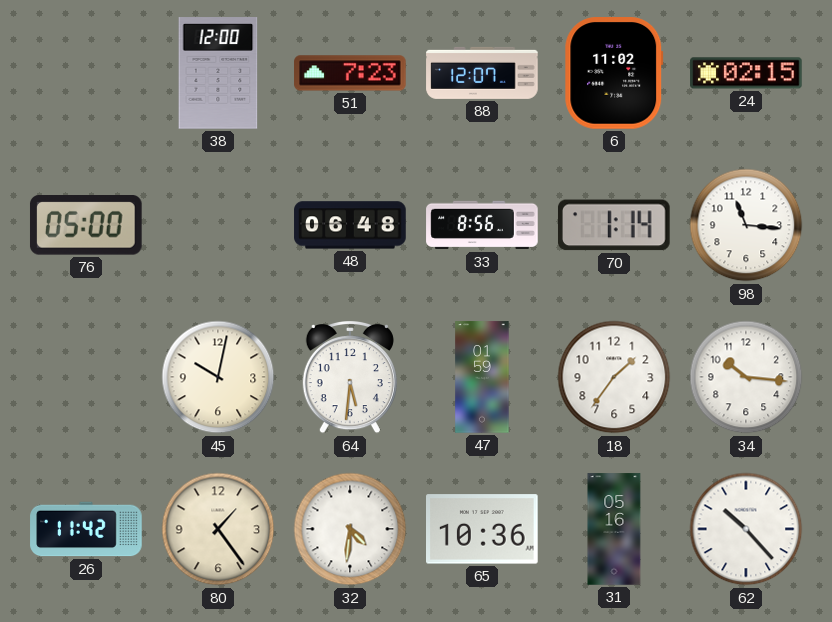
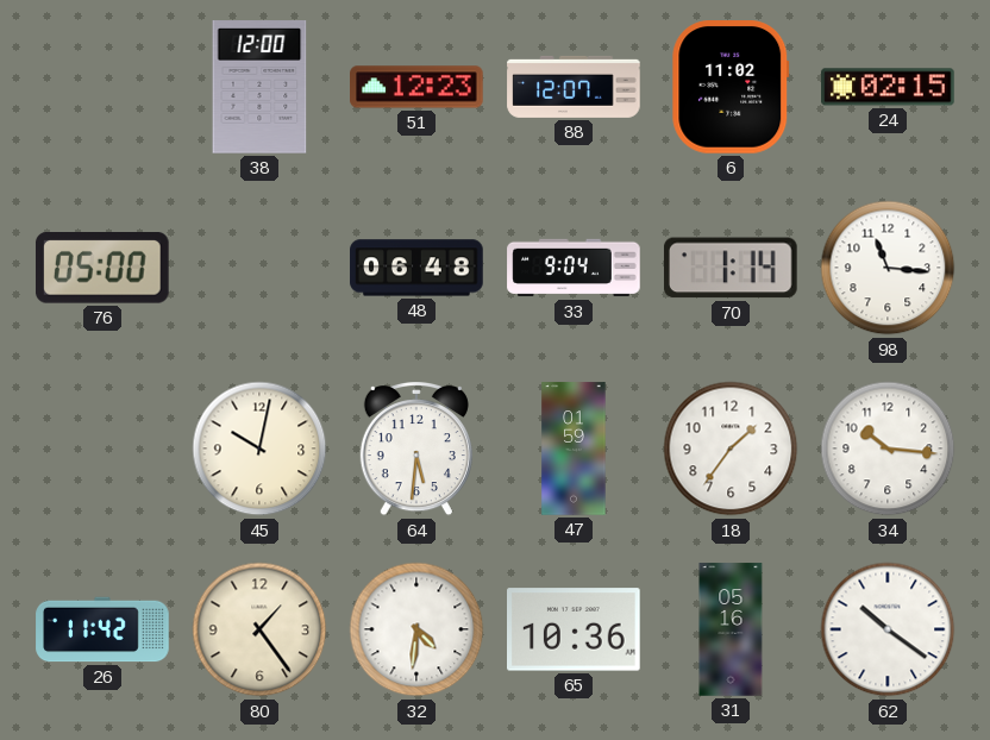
51: 7:23 -> 12:23
33: 8:56 -> 9:04
62: 10:23 -> 10:21
